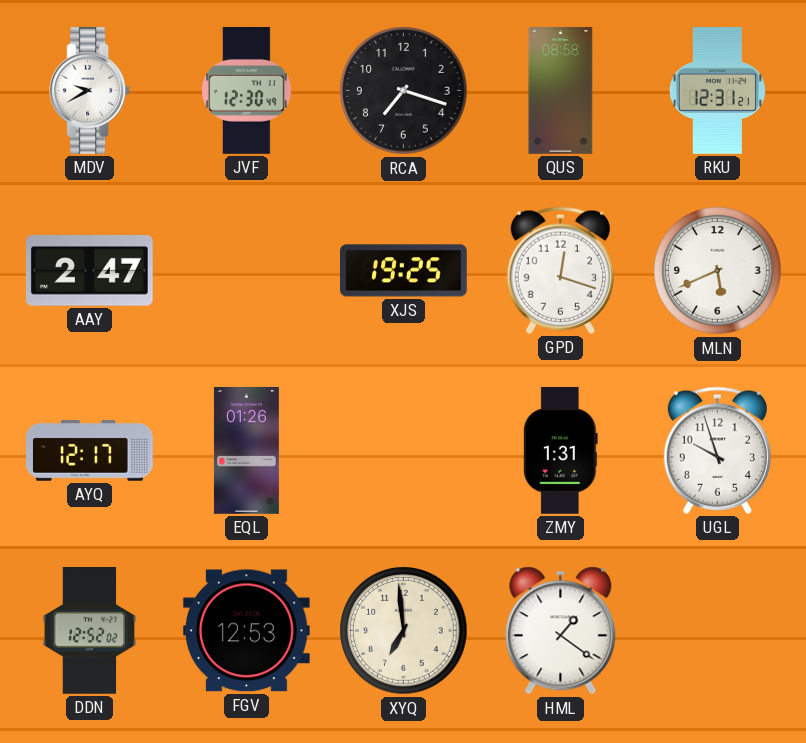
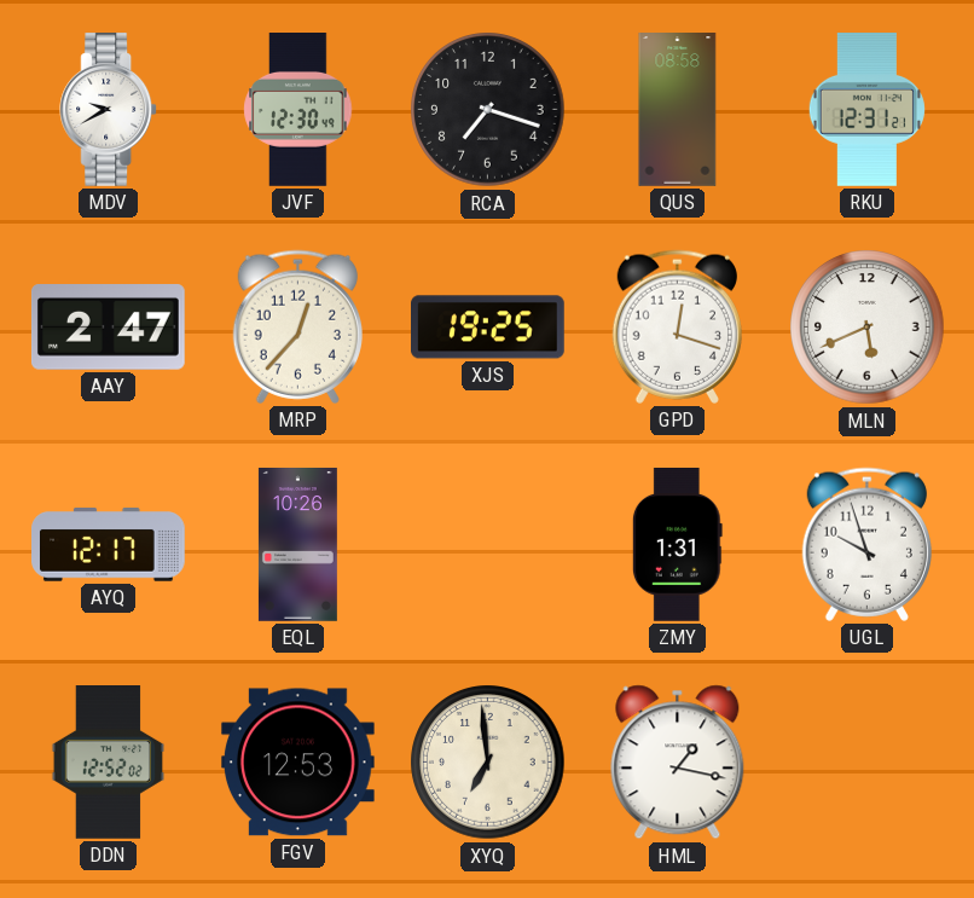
MRP: none -> 12:37
EQL: 01:26 -> 10:26
HML: 1:21 -> 1:17
